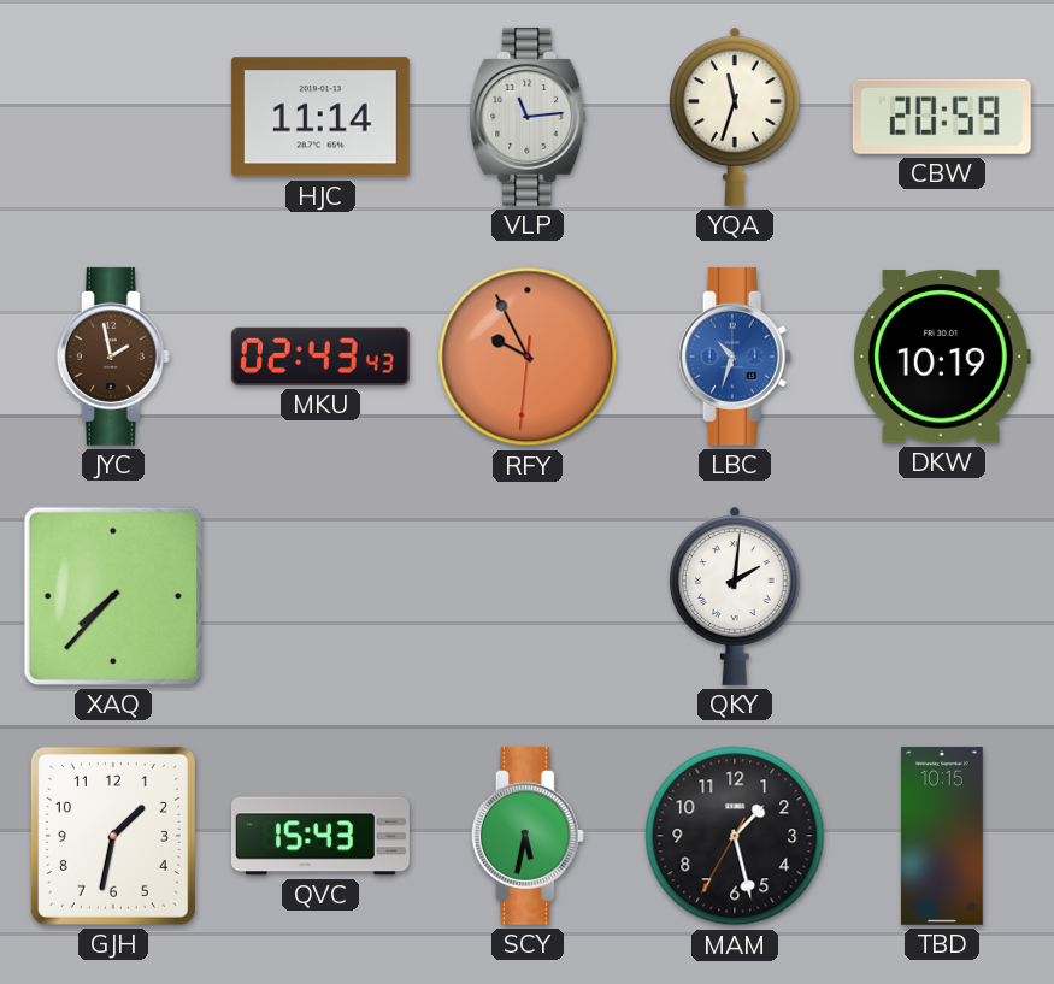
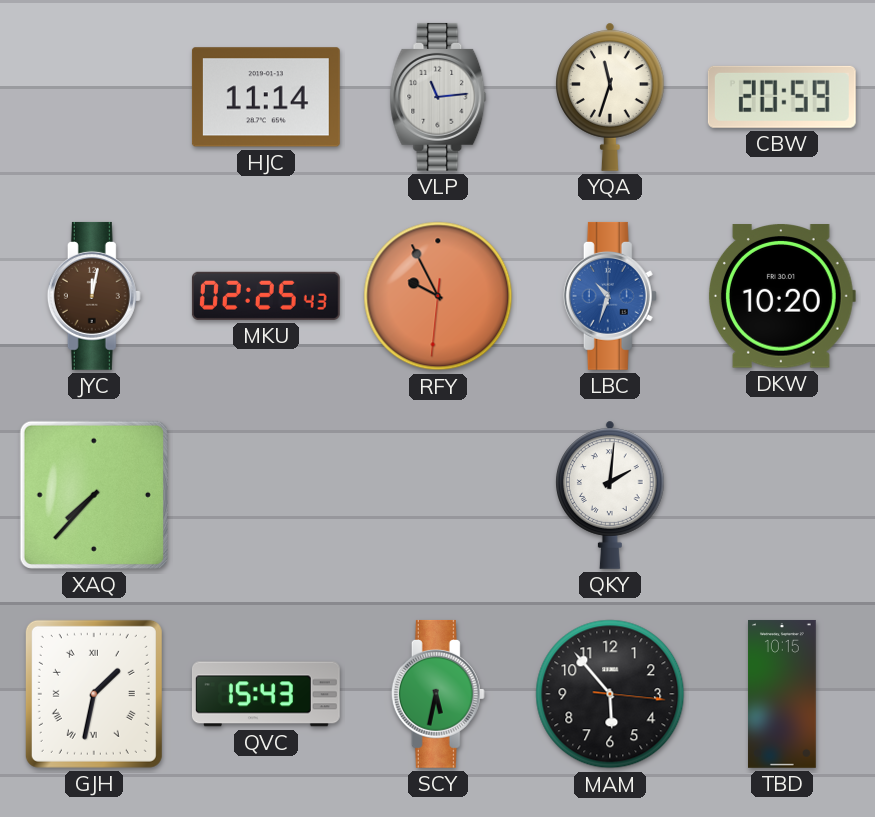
JYC: 1:58 -> 12:02
MKU: 02:43 -> 02:25
DKW: 10:19 -> 10:20
GJH numerals: Arabic -> Roman
MAM: 1:27 -> 5:53
